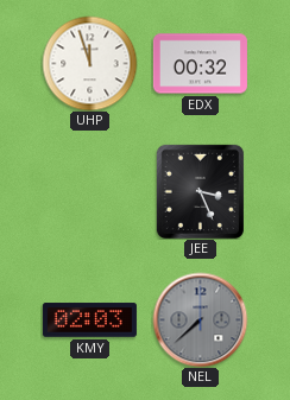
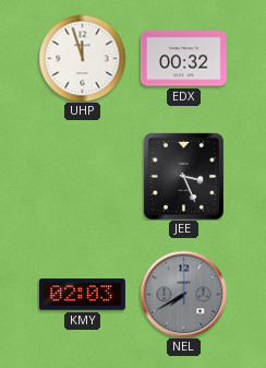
NEL: 7:38 -> 7:40
